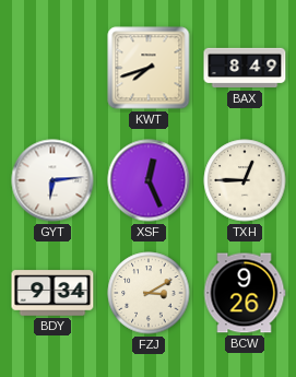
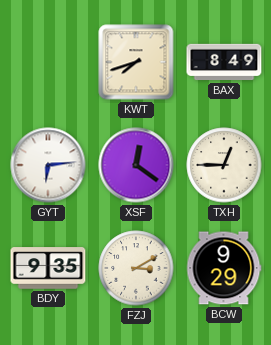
XSF: 12:26 -> 12:21
BDY: 9:34 -> 9:35
BCW: 9:26 -> 9:29
